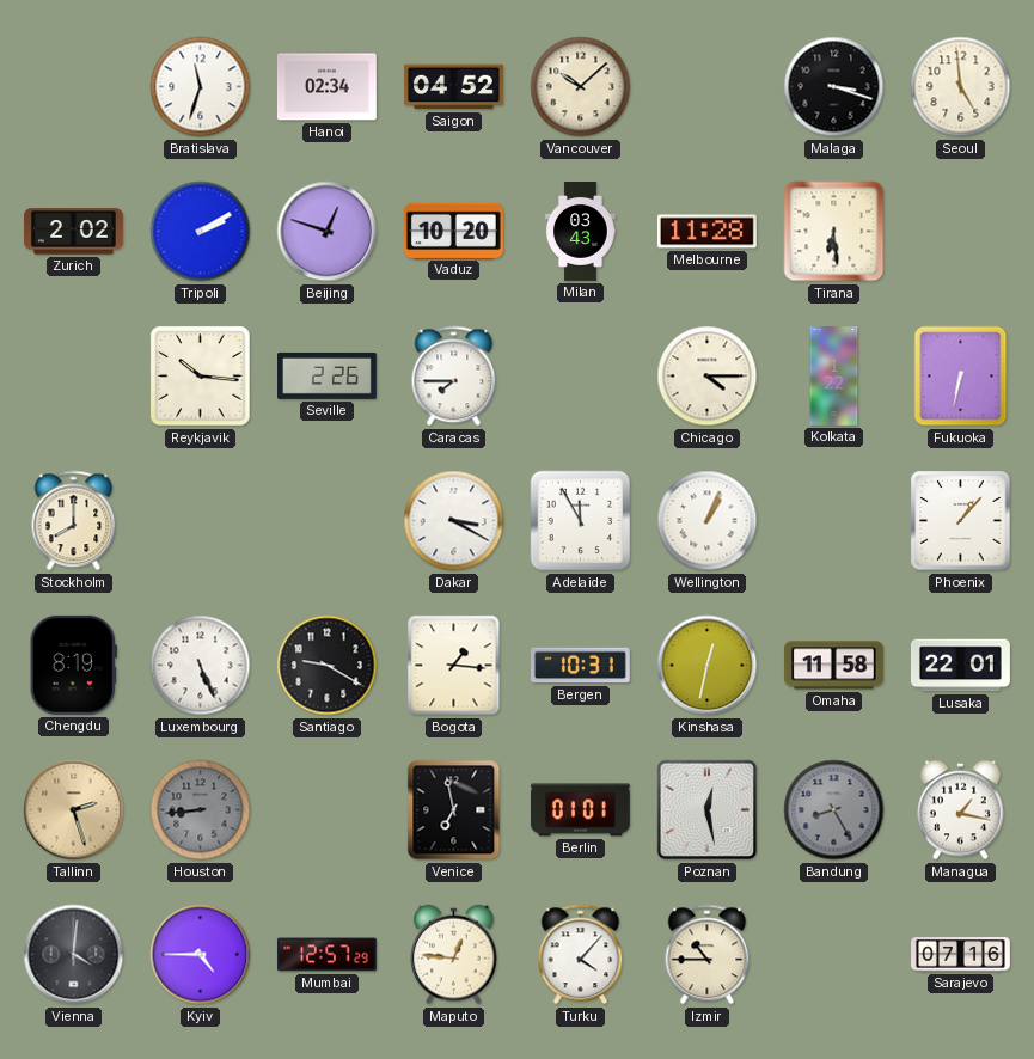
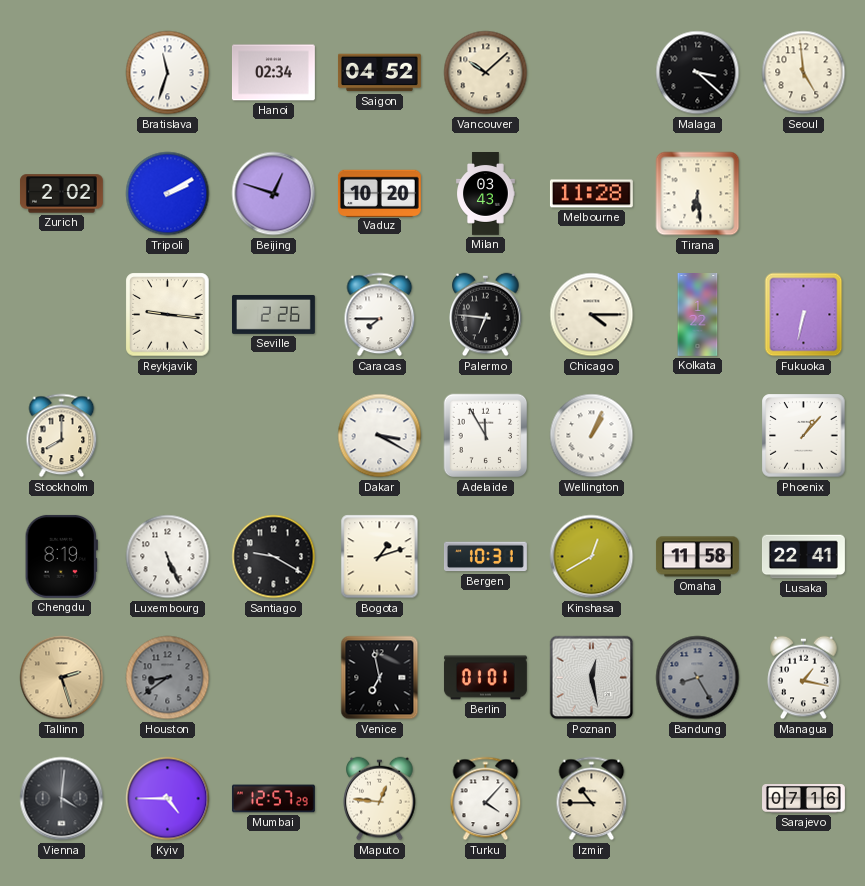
Malaga: 3:18 -> 3:22
Reykjavik: 10:16 -> 9:16
Palermo: none -> 6:46
Bogota: 1:16 -> 1:12
Kinshasa: 12:32 -> 12:40
Lusaka: 22:01 -> 22:41
Houston: 8:44 -> 8:39
